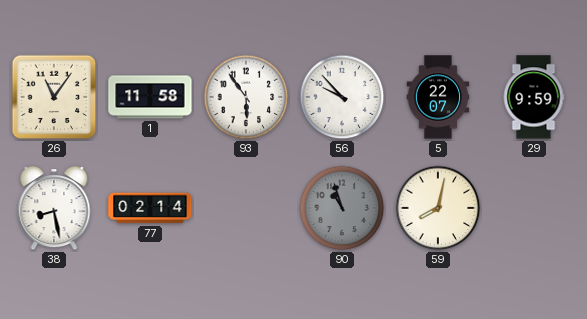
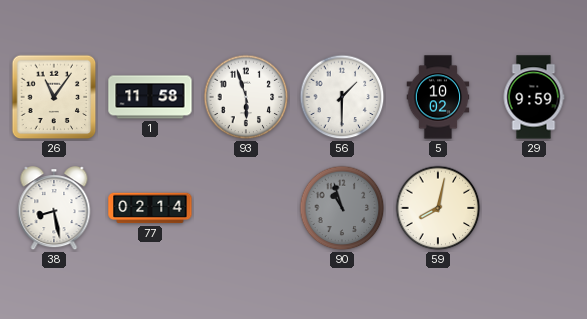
93: 5:54 -> 5:57
56: 9:53 -> 1:30
5: 22:07 -> 10:02
